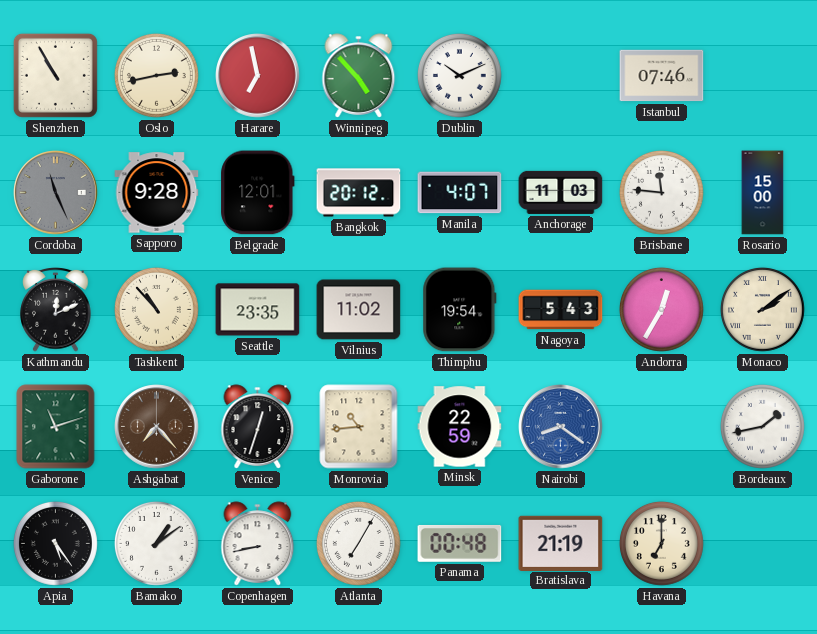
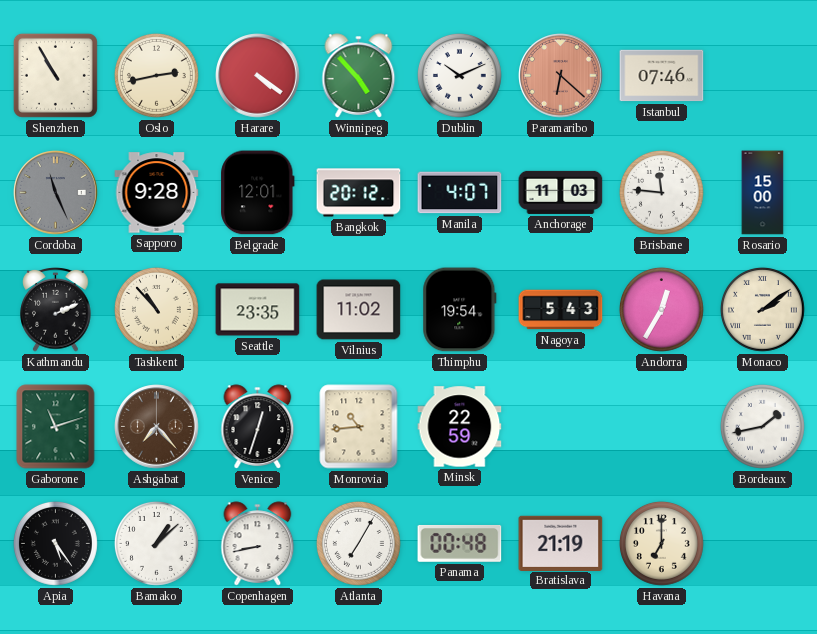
Harare: 6:58 -> 4:21
Paramaribo: none -> 6:22
Kathmandu: 12:11 -> 2:11
Nairobi: 8:21 -> none
Bamako: 1:09 -> 1:08
